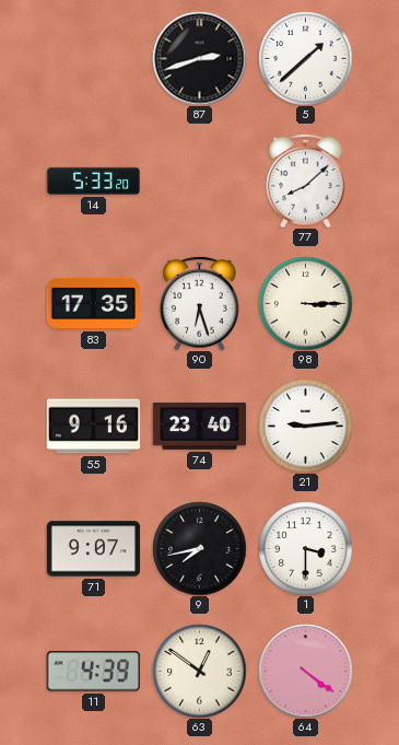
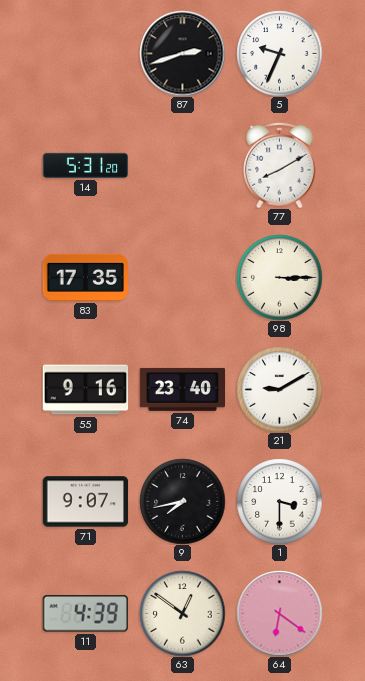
5: 1:38 -> 9:34
14: 5:33 -> 5:31
77: 8:08 -> 8:10
90: 6:27 -> none
21: 9:14 -> 9:10
64: 4:21 -> 6:21
